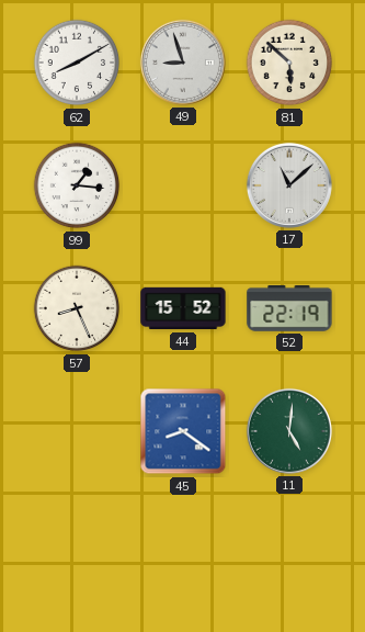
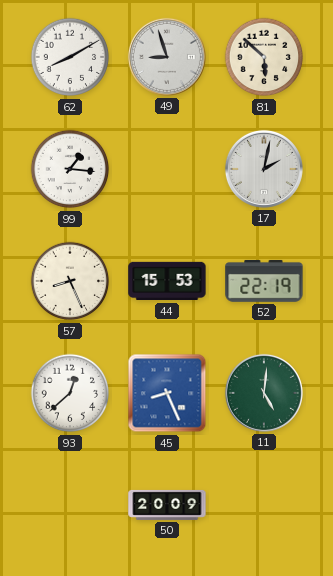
17: 11:08 -> 2:02
44: 15:52 -> 15:53
93: none -> 12:38
45: 8:21 -> 8:26
50: none -> 20:09
